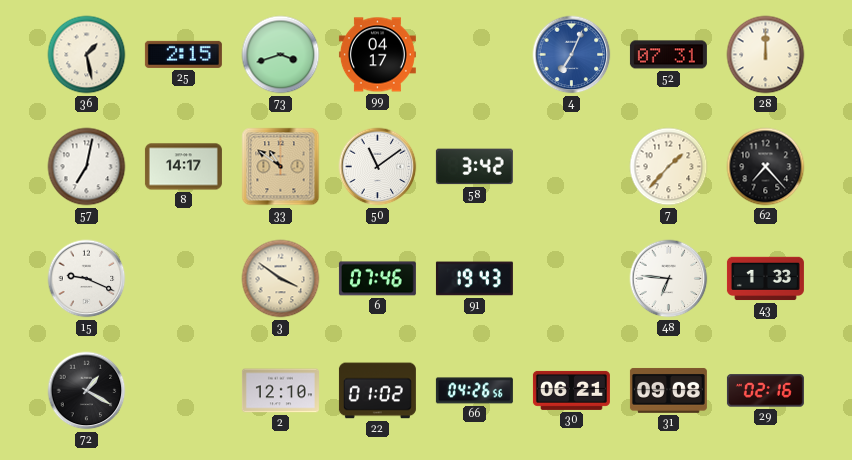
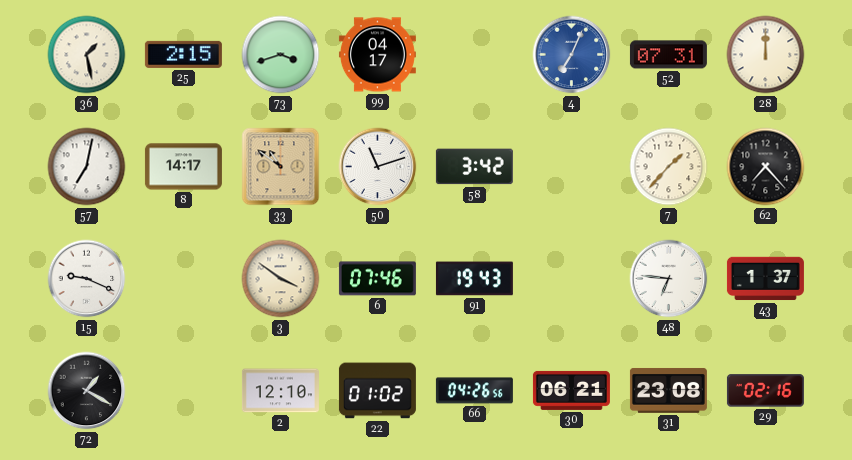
50: 11:09 -> 11:12
43: 1:33 -> 1:37
31: 09:08 -> 23:08
